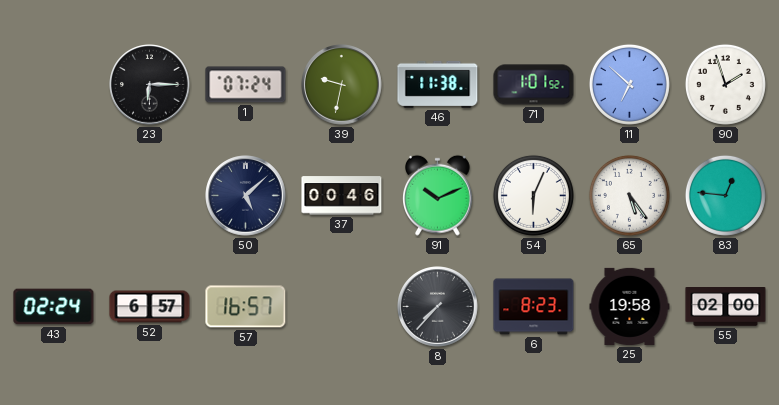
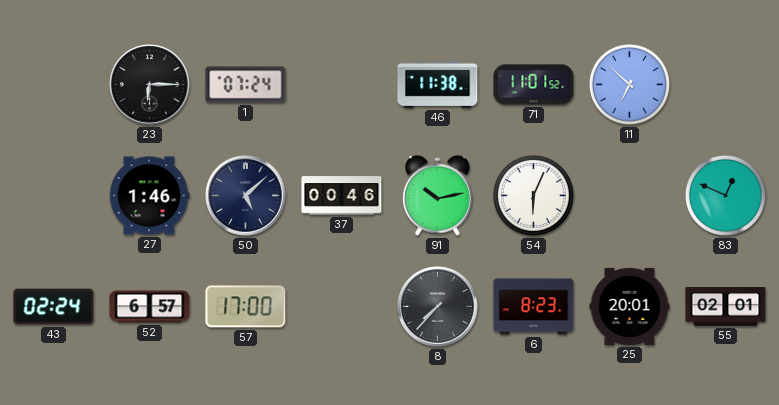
39: 9:32 -> none
71: 1:01 -> 11:01
90: 1:57 -> none
27: none -> 1:46
91: 10:11 -> 10:13
65: 5:24 -> none
83: 12:46 -> 12:49
57: 16:57 -> 17:00
25: 19:58 -> 20:01
55: 02:00 -> 02:01
